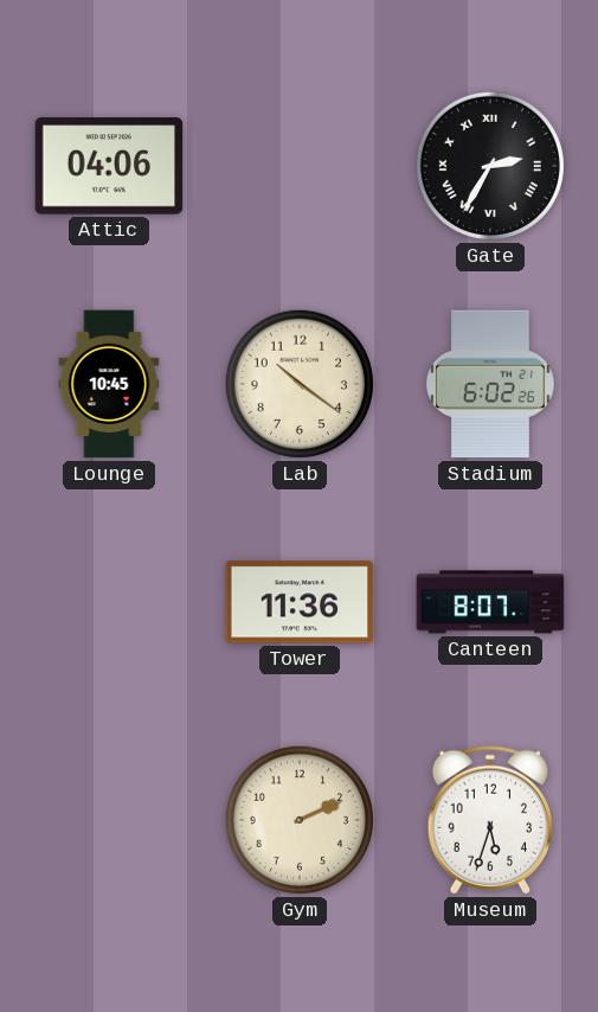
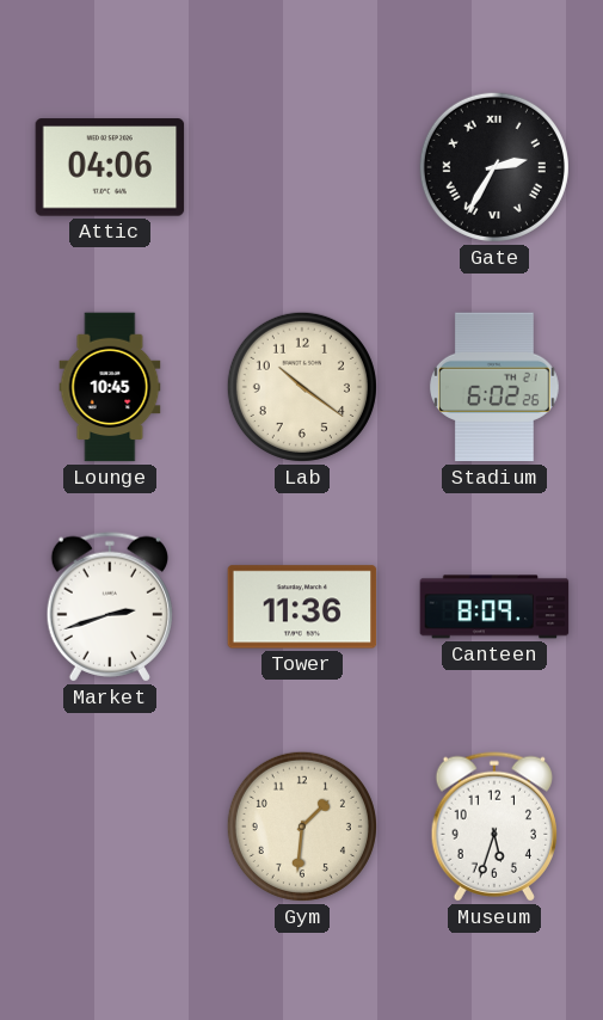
Market: none -> 2:42
Canteen: 8:07 -> 8:09
Gym: 2:11 -> 1:31
